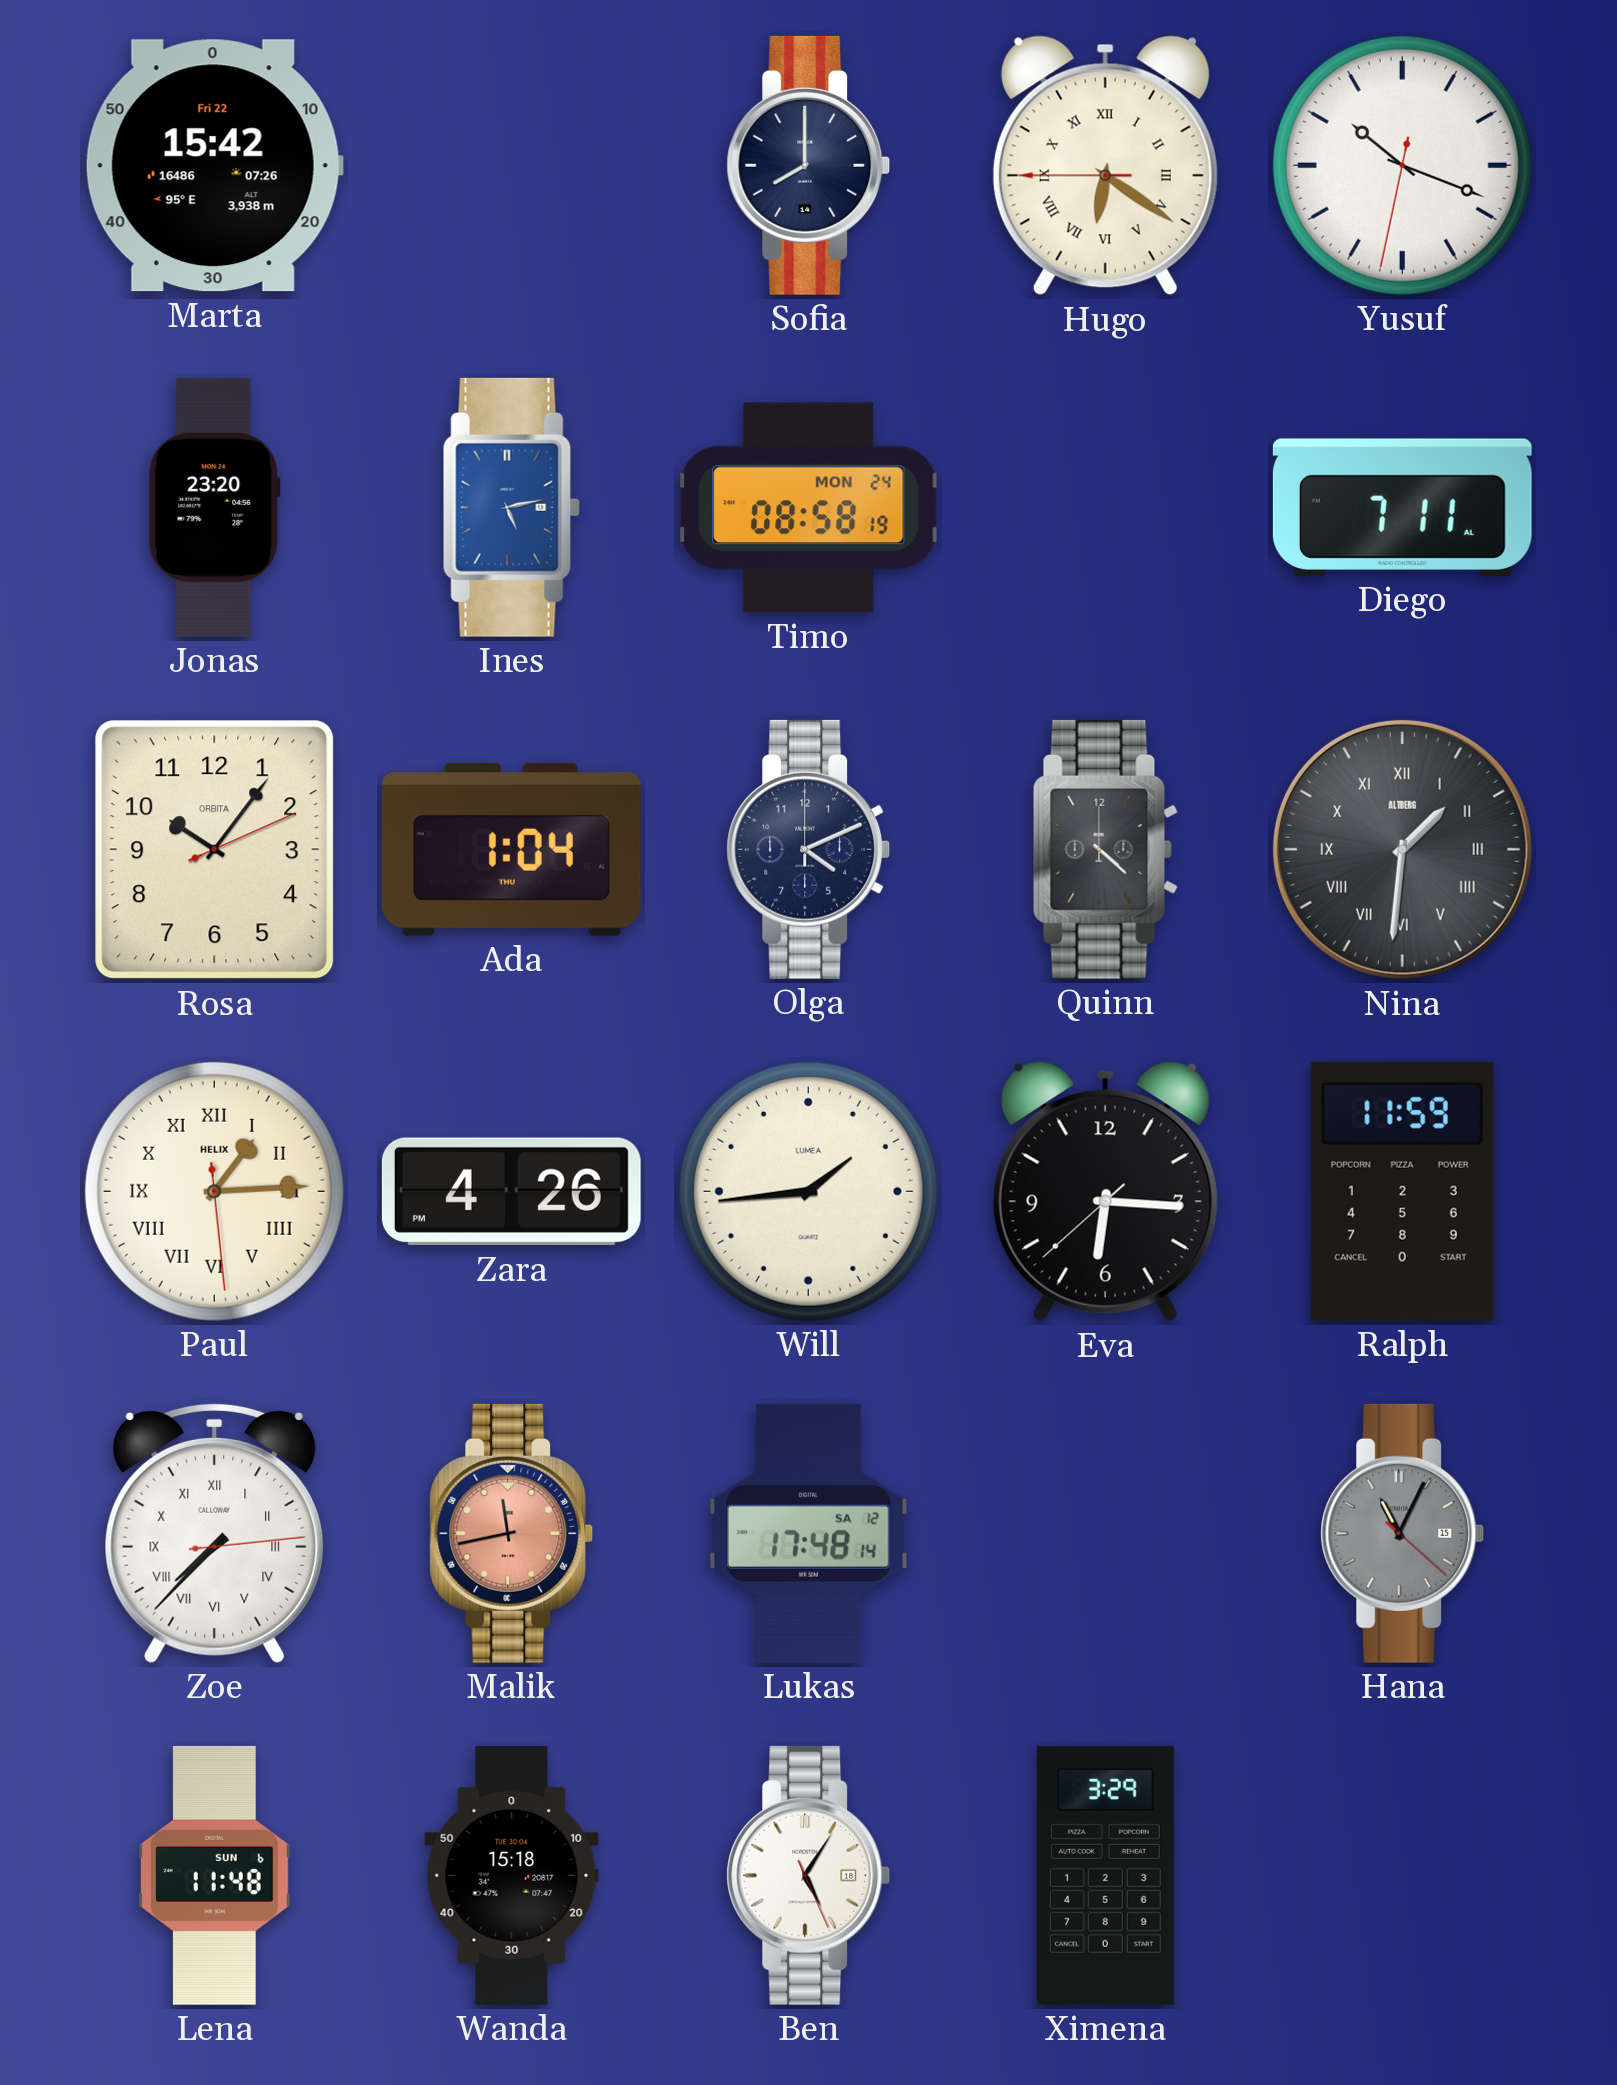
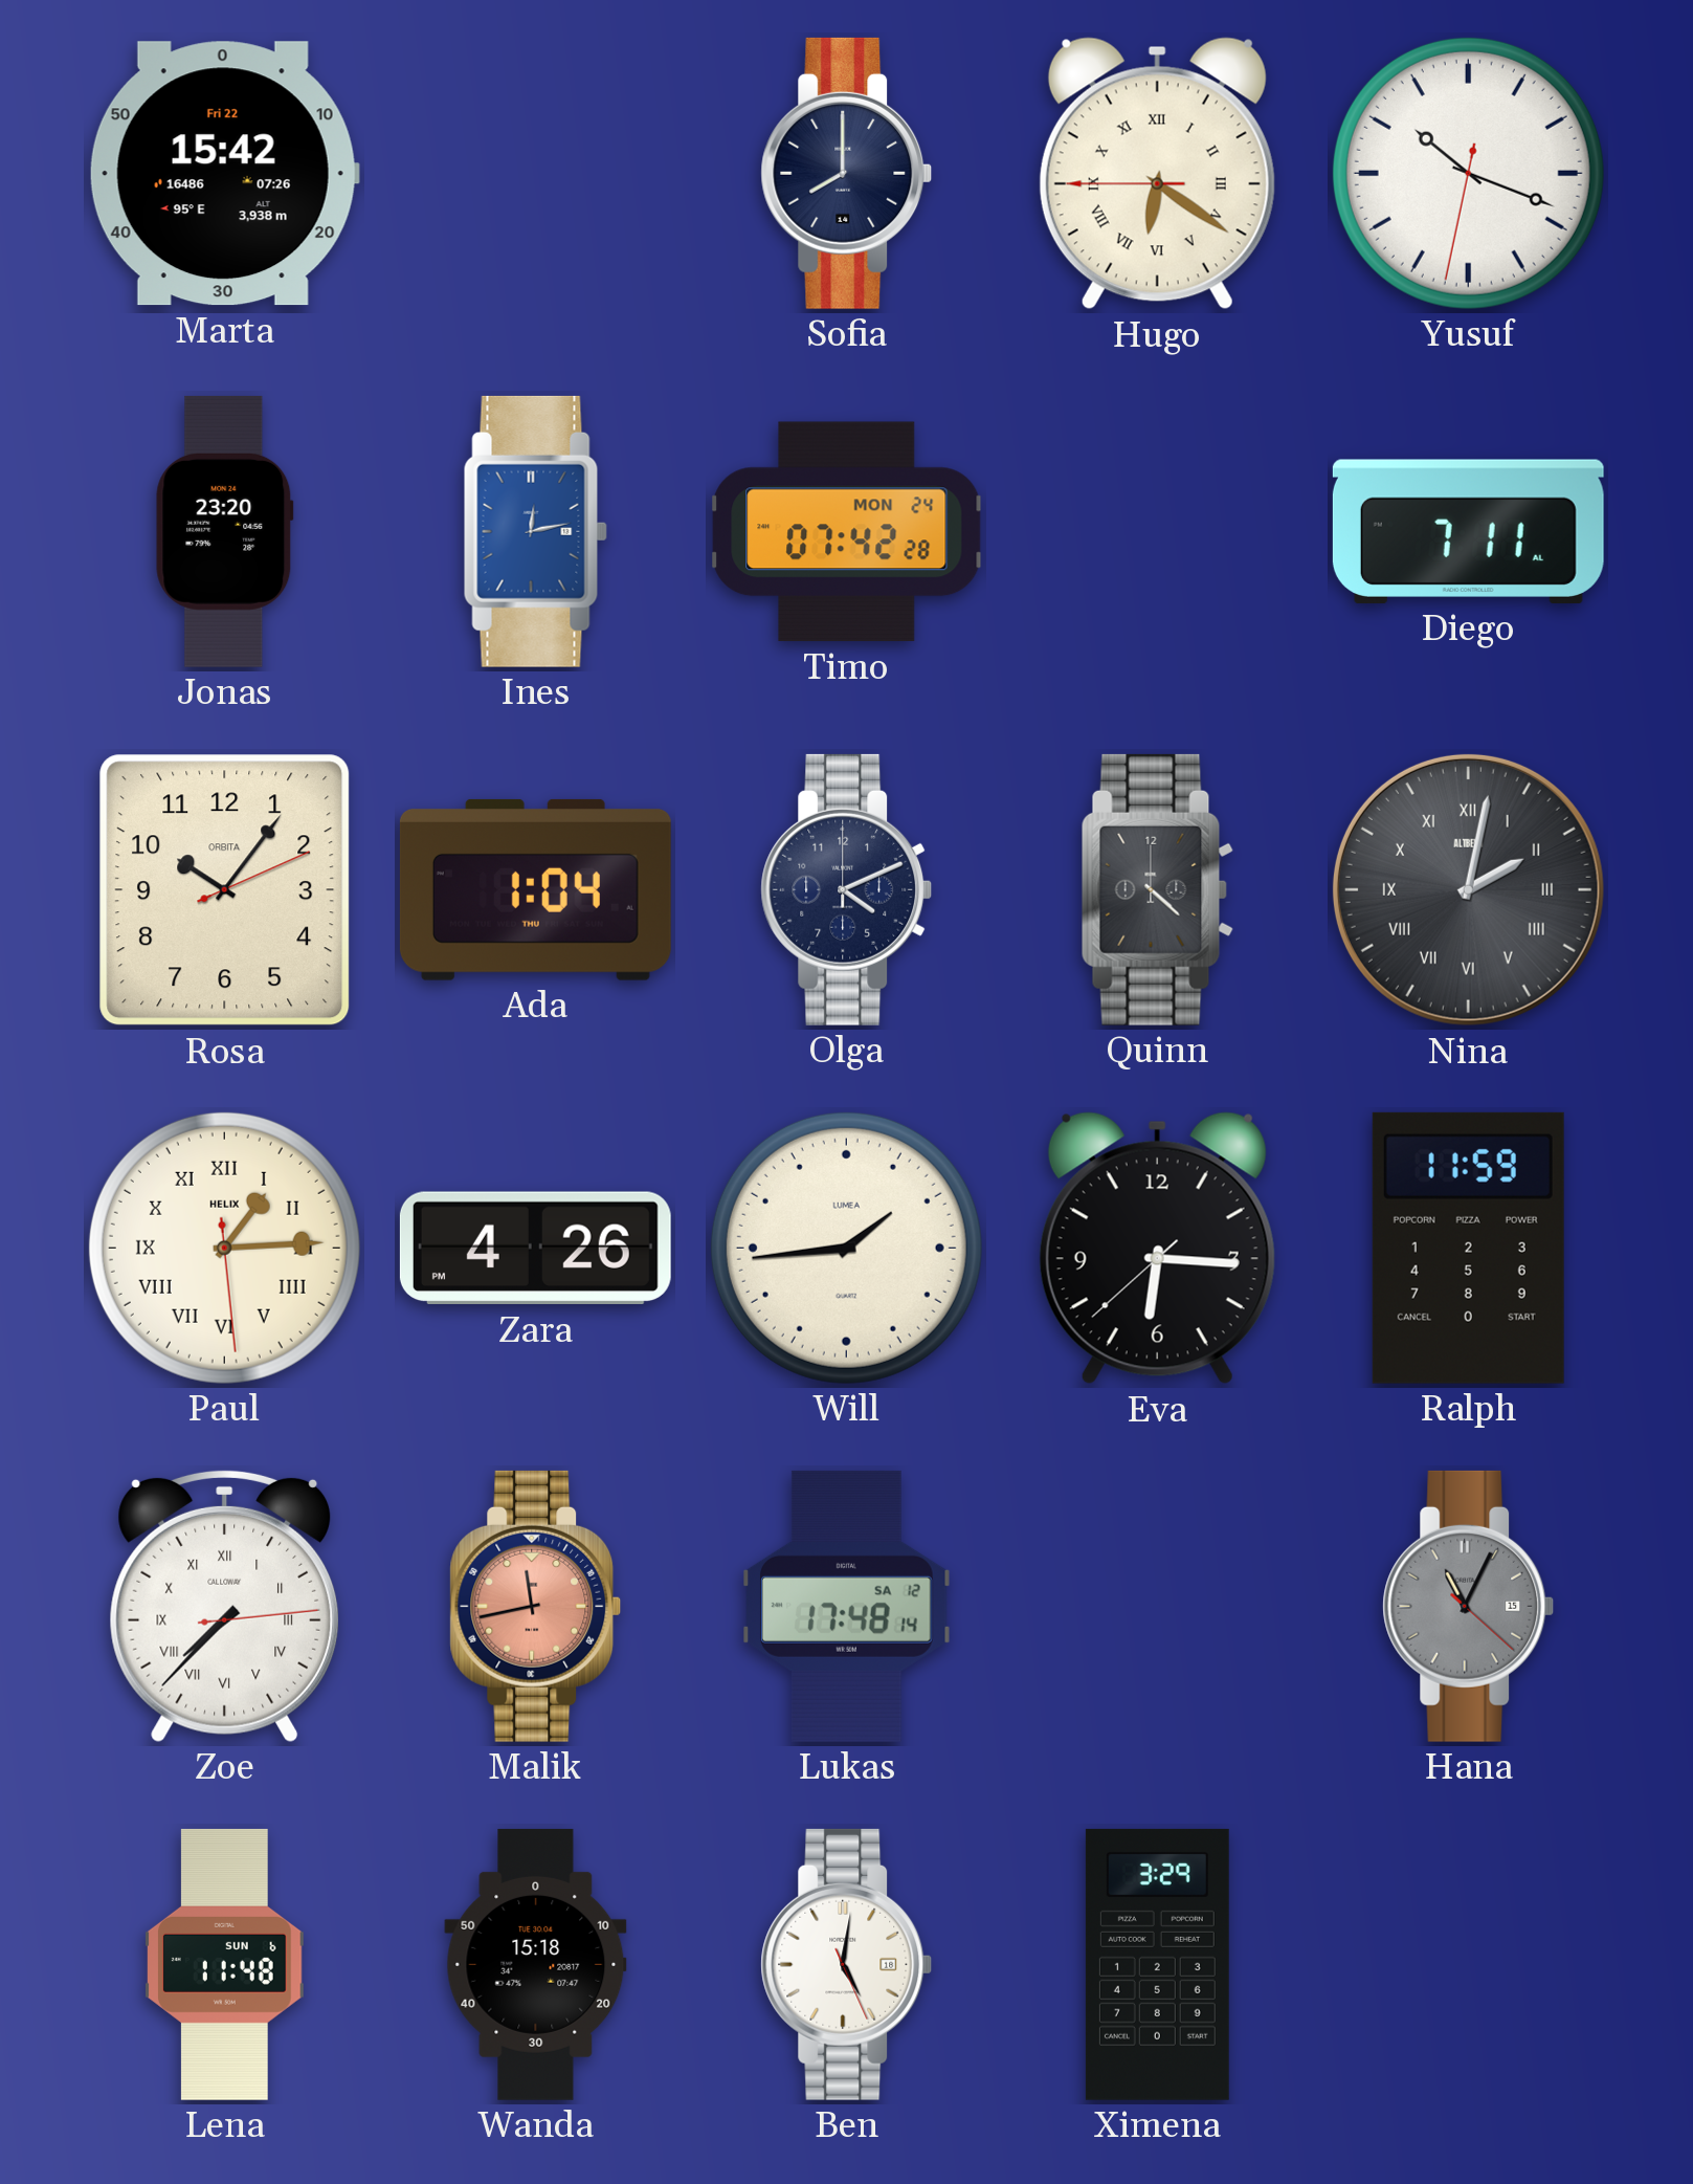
Ines: 5:13 -> 12:13
Timo: 08:58 -> 07:42
Nina: 1:31 -> 2:02
Ben: 5:05 -> 5:01
